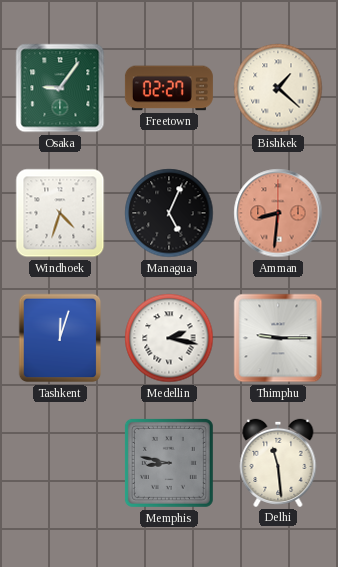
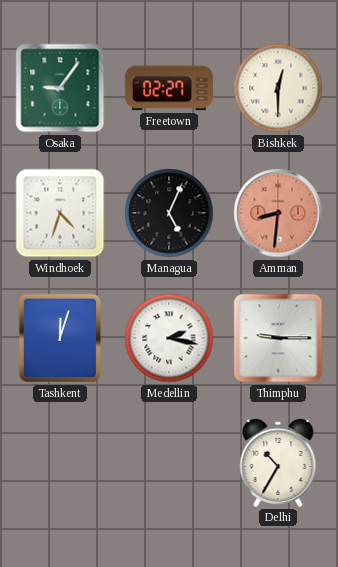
Bishkek: 1:22 -> 12:30
Memphis: 8:47 -> none
Delhi: 11:29 -> 10:35
